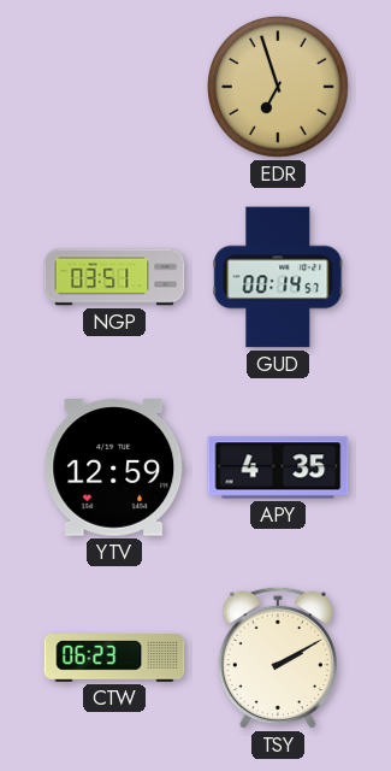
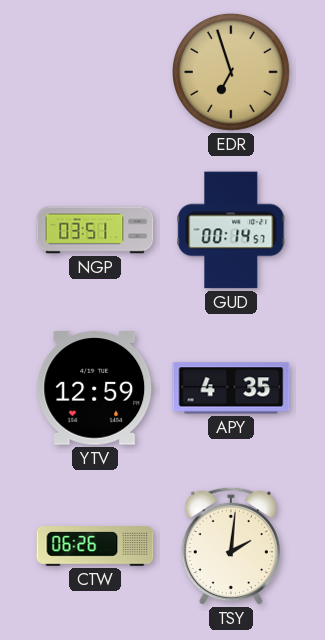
CTW: 06:23 -> 06:26
TSY: 2:10 -> 2:01
